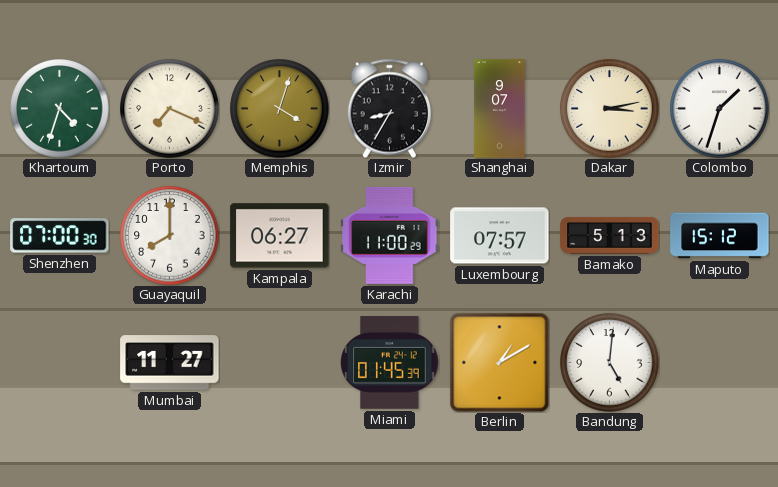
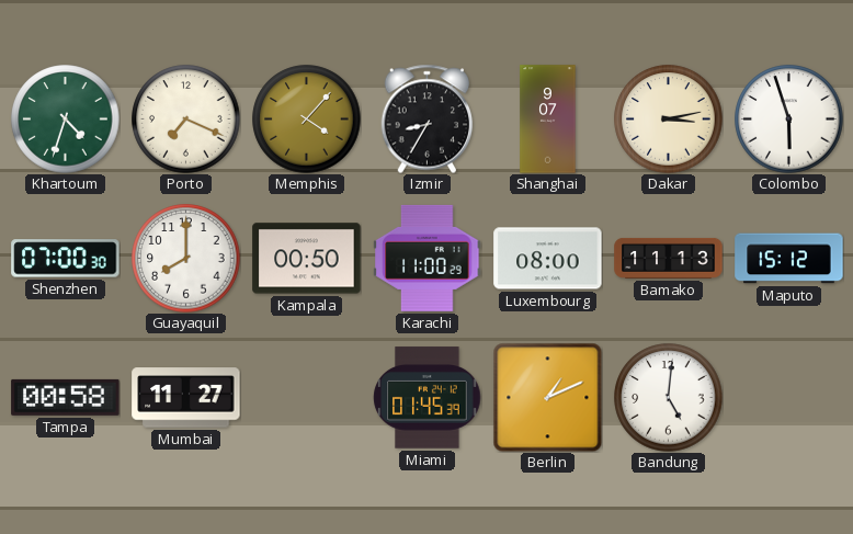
Memphis: 4:03 -> 4:07
Colombo: 1:33 -> 5:57
Kampala: 06:27 -> 00:50
Luxembourg: 07:57 -> 08:00
Bamako: 5:13 -> 11:13
Tampa: none -> 00:58
Berlin: 1:10 -> 1:11
